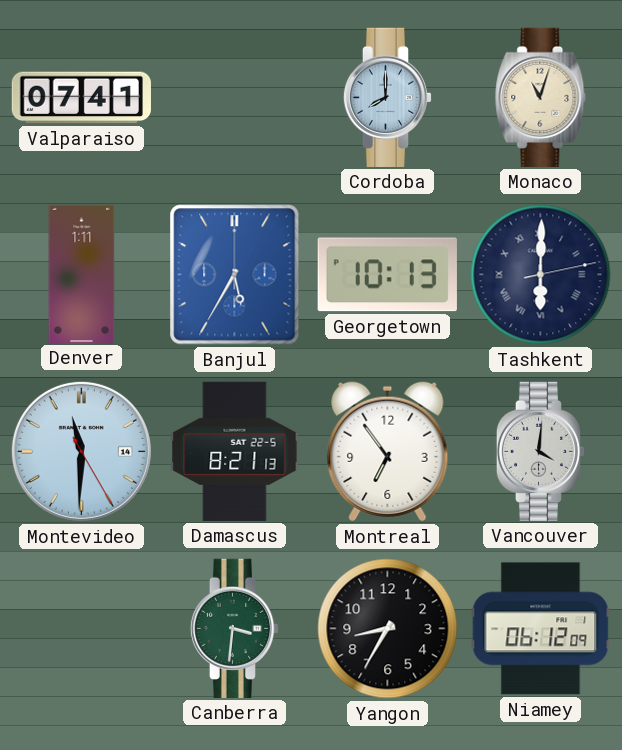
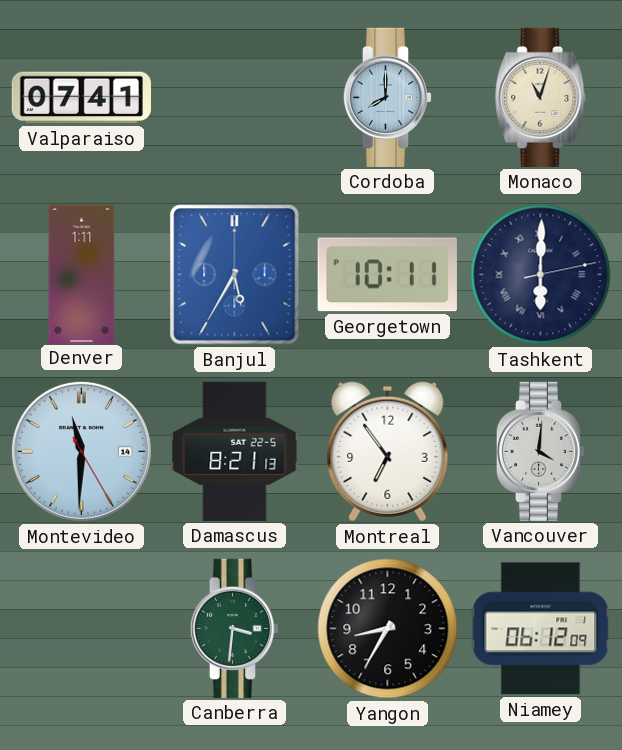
Georgetown: 10:13 -> 10:11
